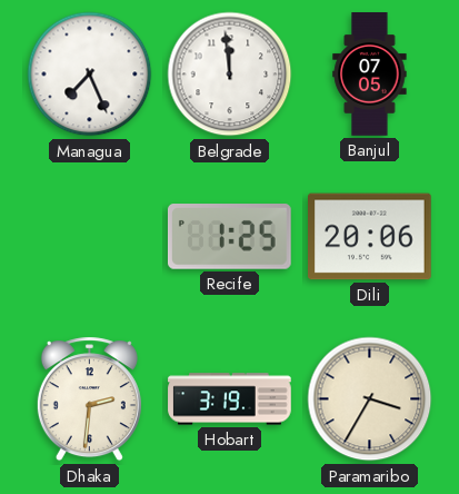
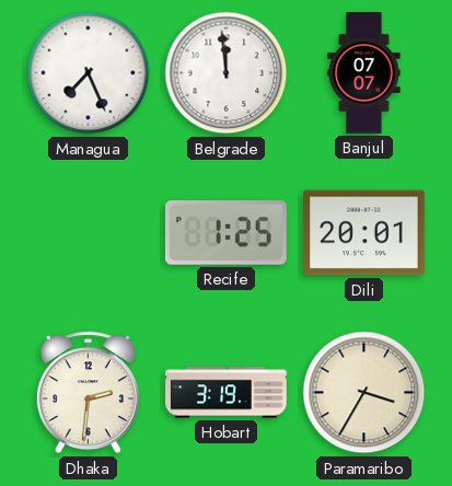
Banjul: 07:05 -> 07:07
Dili: 20:06 -> 20:01
